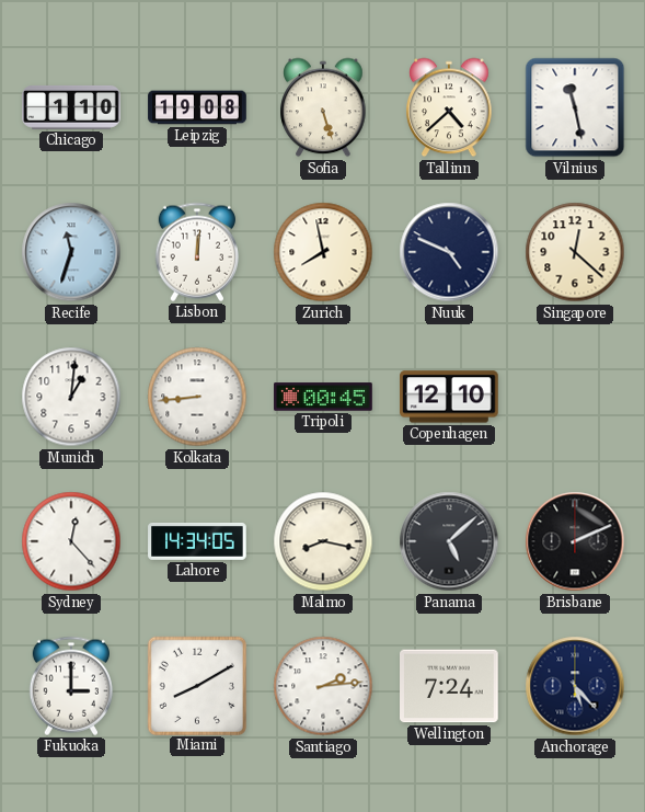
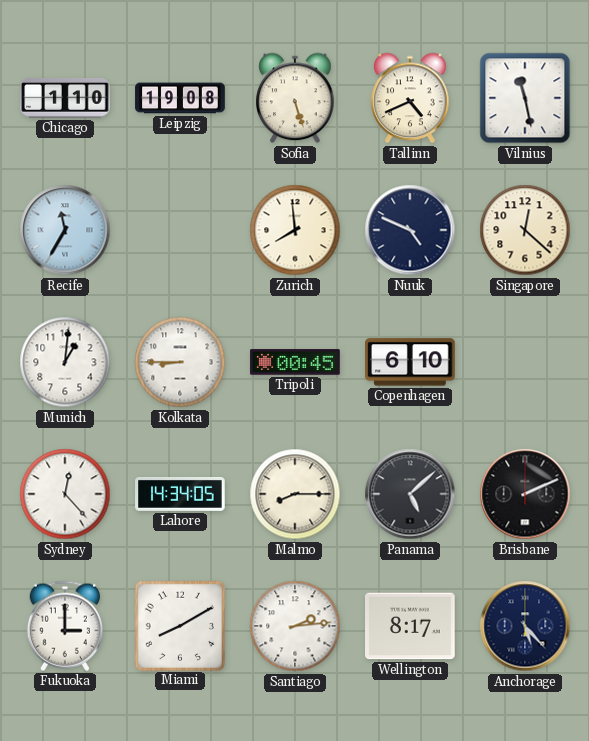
Tallinn: 4:38 -> 4:41
Recife: 11:33 -> 11:35
Lisbon: 12:01 -> none
Zurich: 7:58 -> 7:59
Kolkata: 8:44 -> 8:45
Copenhagen: 12:10 -> 6:10
Malmo: 8:17 -> 8:15
Wellington: 7:24 -> 8:17
